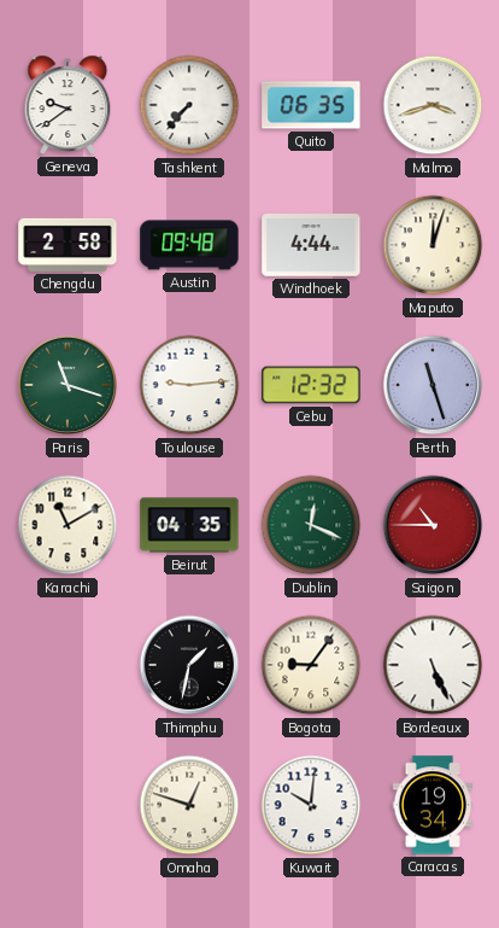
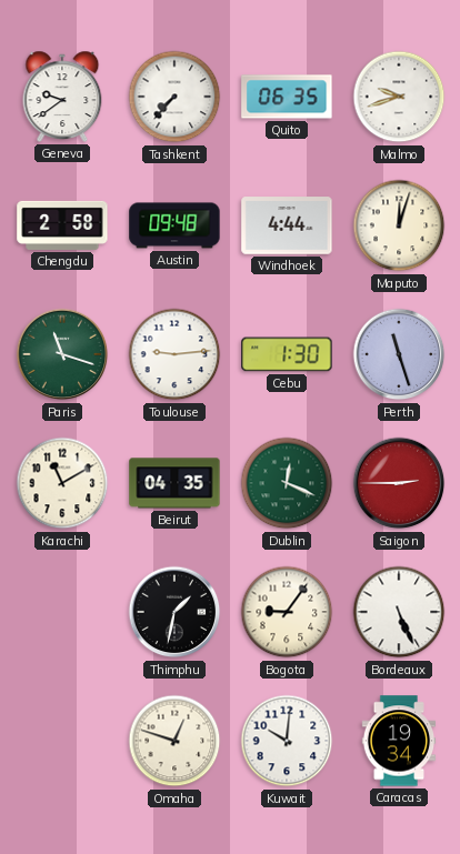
Malmo: 3:42 -> 9:42
Cebu: 12:32 -> 1:30
Saigon: 10:45 -> 2:45
